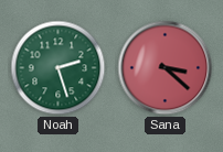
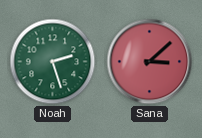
Sana: 3:22 -> 3:08
